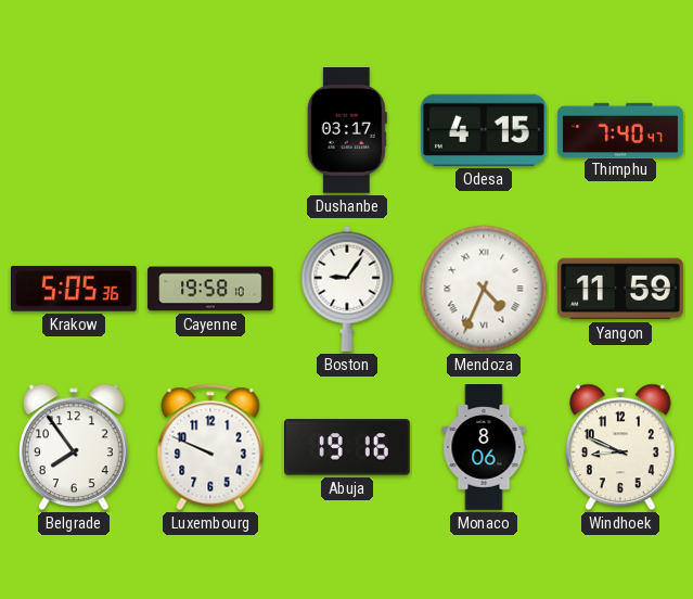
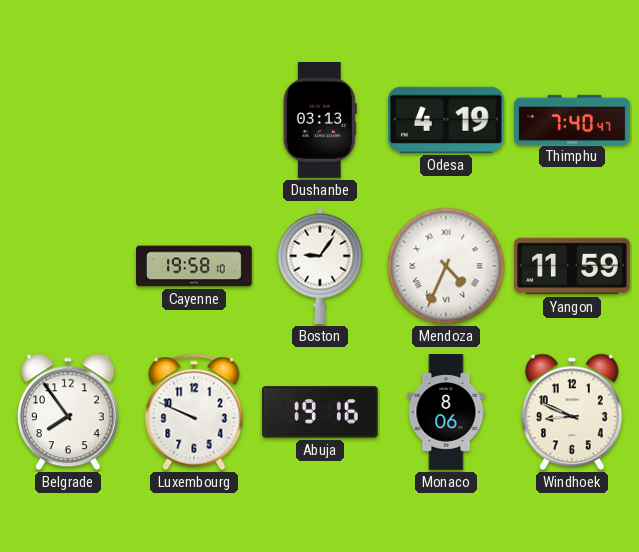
Dushanbe: 03:17 -> 03:13
Odesa: 4:15 -> 4:19
Krakow: 5:05 -> none
